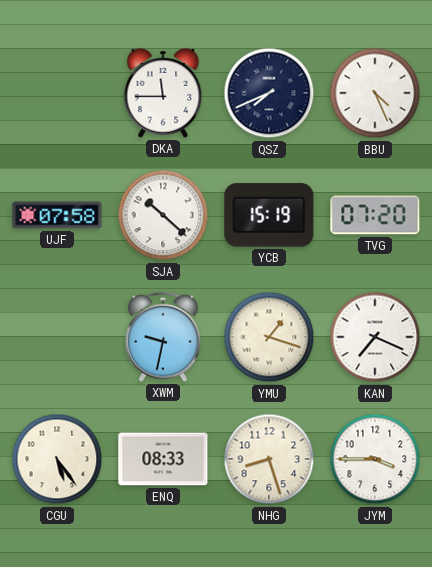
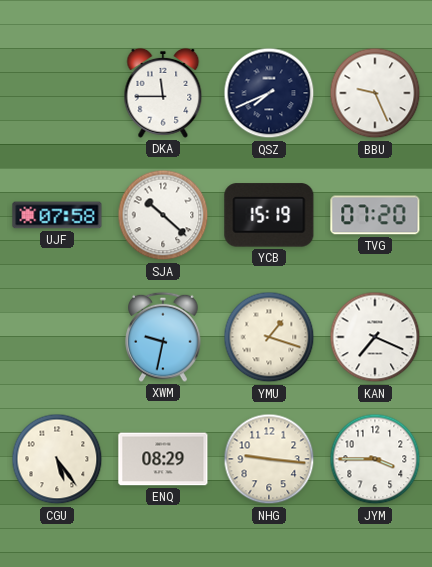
BBU: 4:26 -> 9:26
ENQ: 08:33 -> 08:29
NHG: 8:27 -> 9:16
